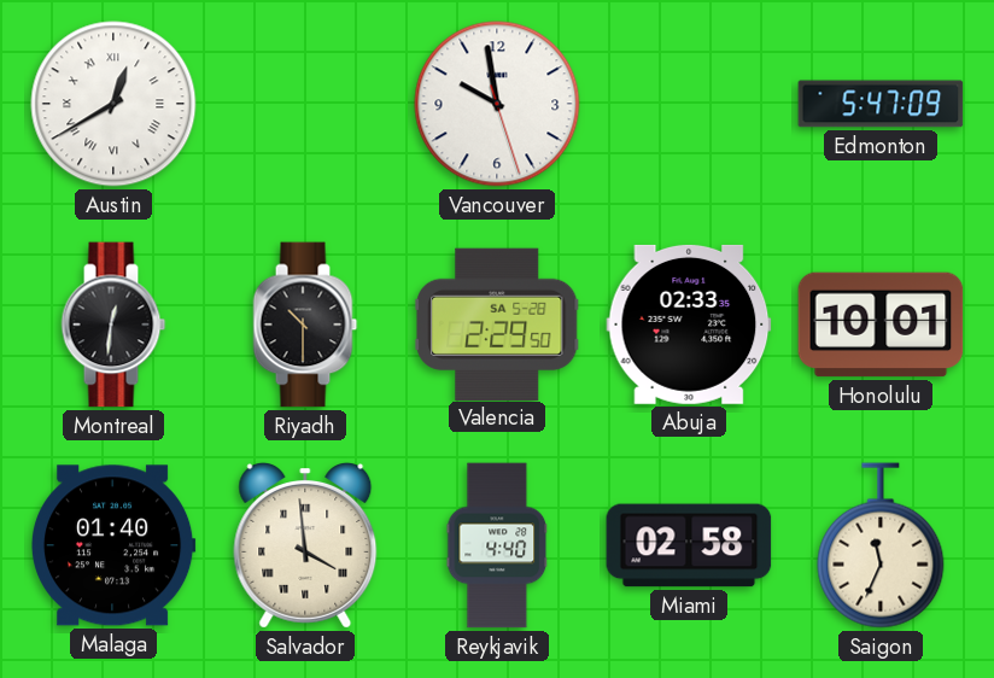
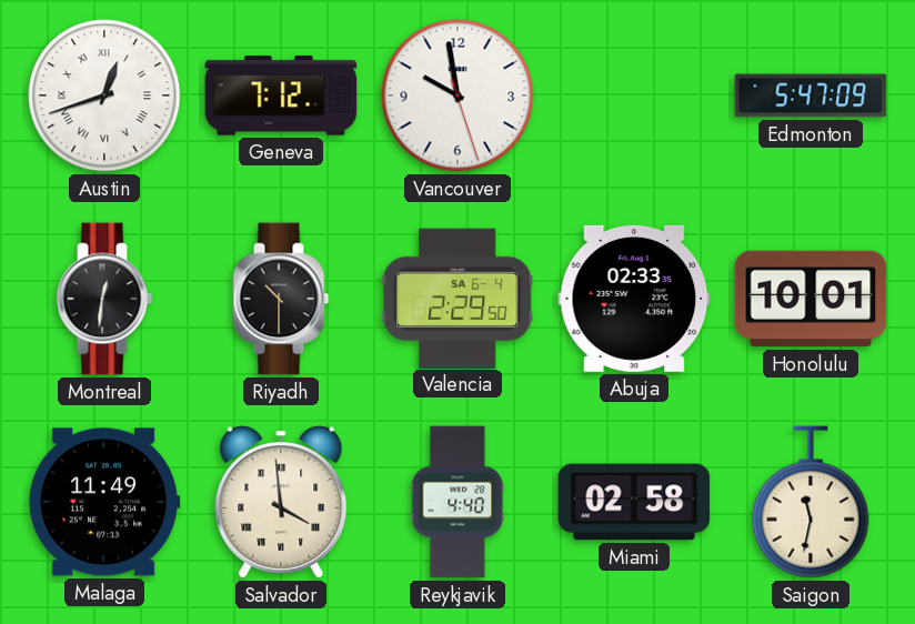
Austin: 12:40 -> 12:42
Geneva: none -> 7:12
Valencia date: SA 5-28 -> SA 6-4
Malaga: 01:40 -> 11:49
Saigon: 11:34 -> 11:32
